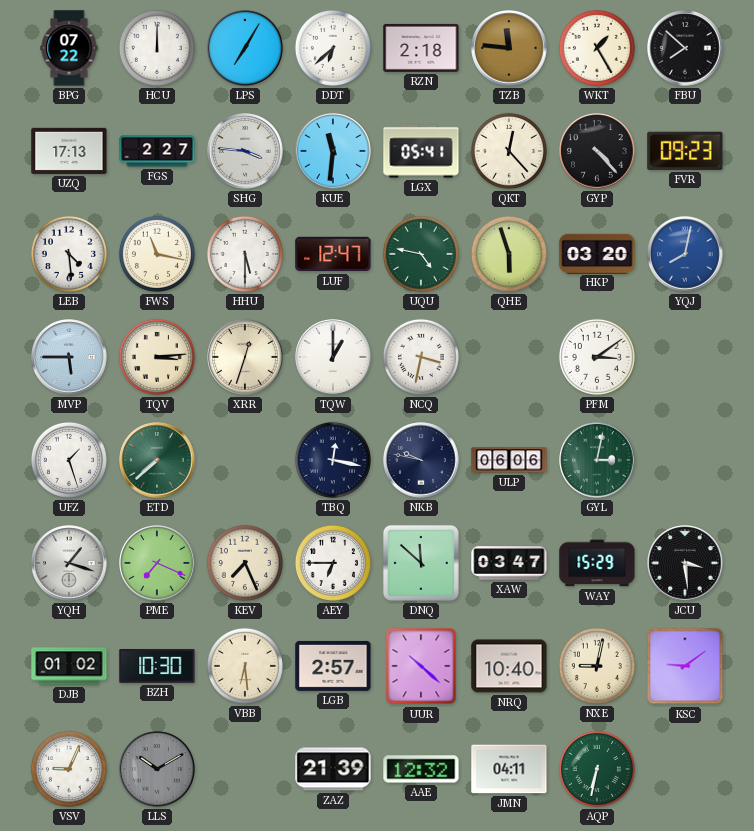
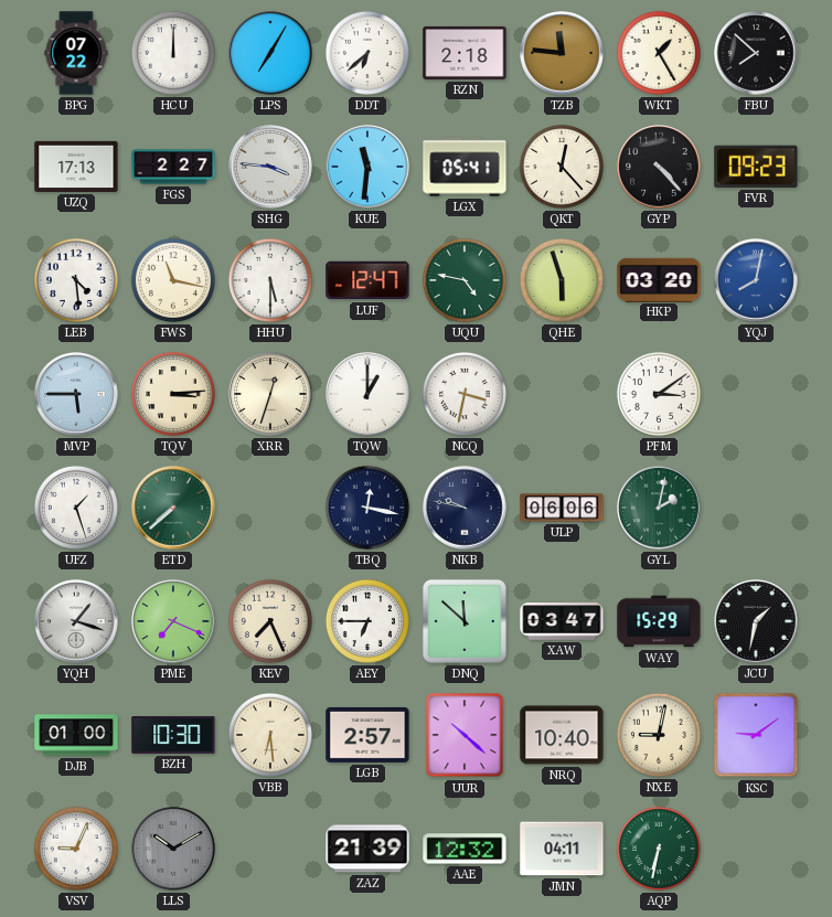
GYL: 3:02 -> 2:02
JCU: 3:29 -> 1:32
DJB: 01:02 -> 01:00
